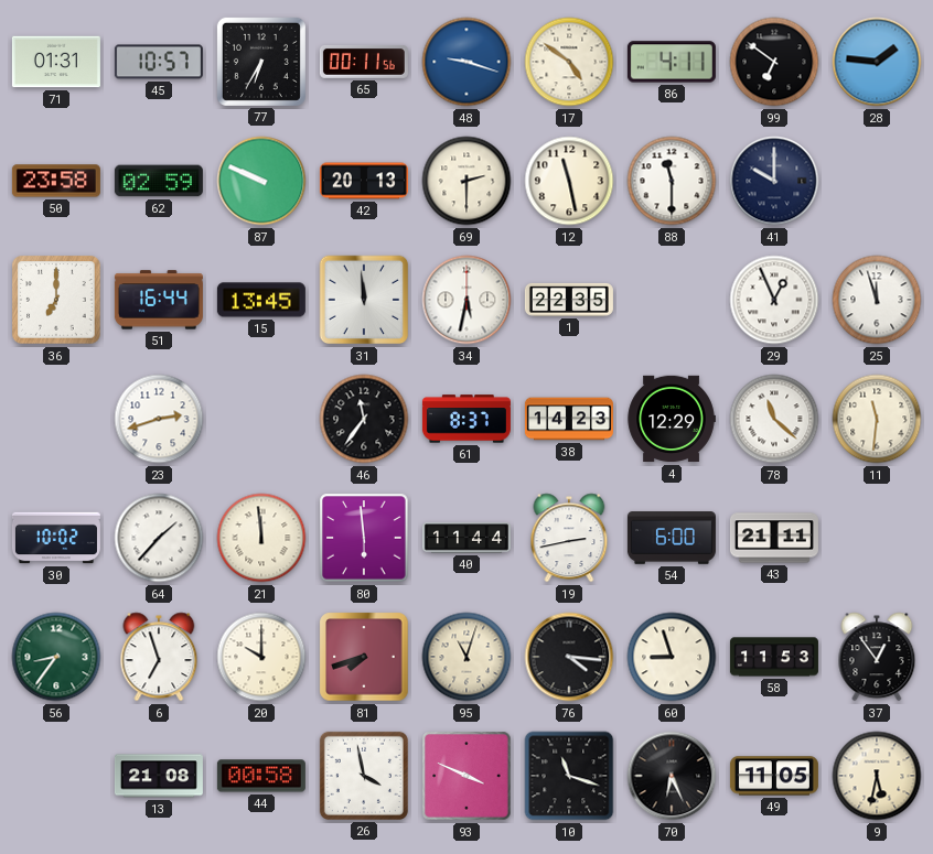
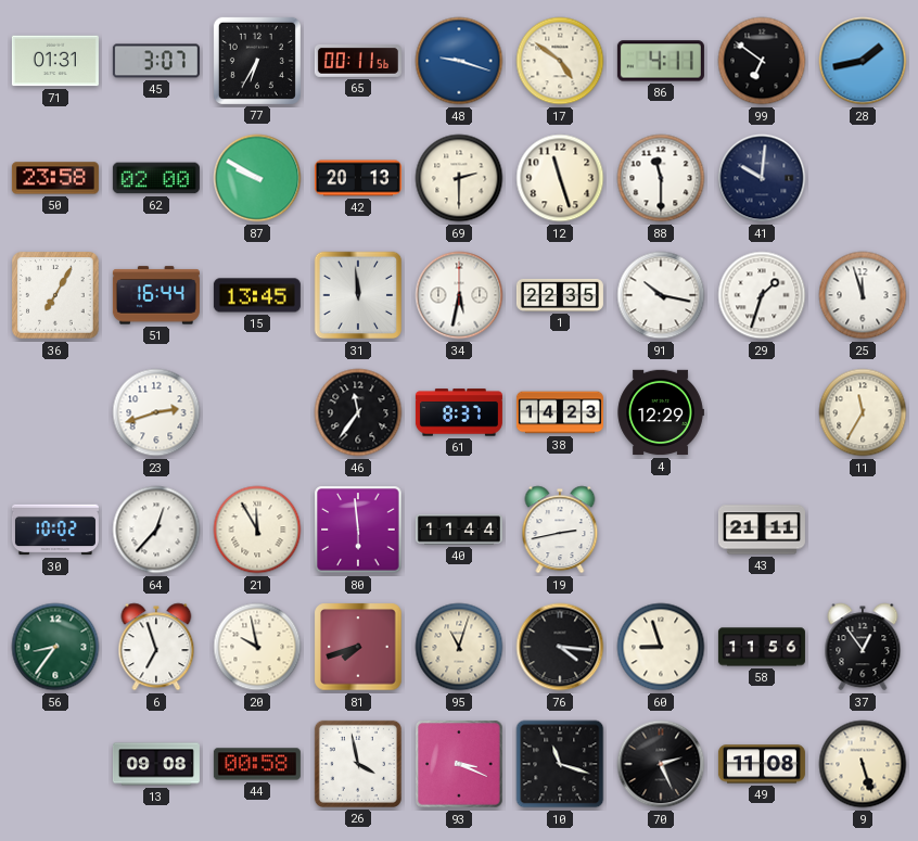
45: 10:57 -> 3:07
28: 1:46 -> 1:43
62: 02:59 -> 02:00
87: 9:49 -> 9:50
12: 11:28 -> 11:27
41: 10:00 -> 10:01
36: 7:00 -> 7:05
91: none -> 10:17
29: 12:56 -> 1:33
78: 11:22 -> none
11: 11:31 -> 11:35
64: 1:37 -> 12:37
21: 11:59 -> 11:55
54: 6:00 -> none
20: 10:00 -> 9:58
58: 11:53 -> 11:56
13: 21:08 -> 09:08
93: 3:49 -> 3:19
70: 6:26 -> 2:26
49: 11:05 -> 11:08
9: 5:32 -> 5:27
